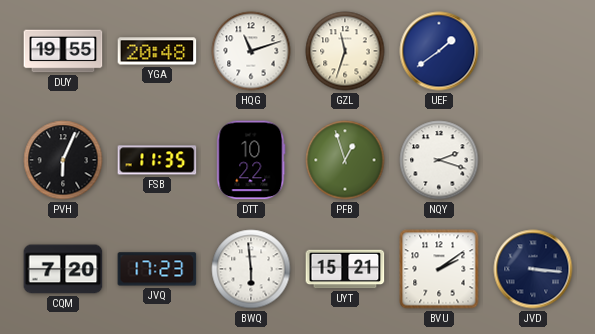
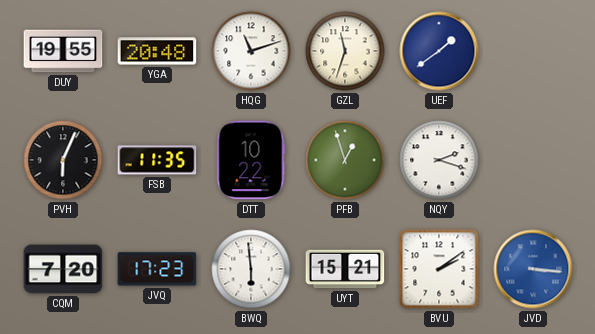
JVD dial: navy -> blue
